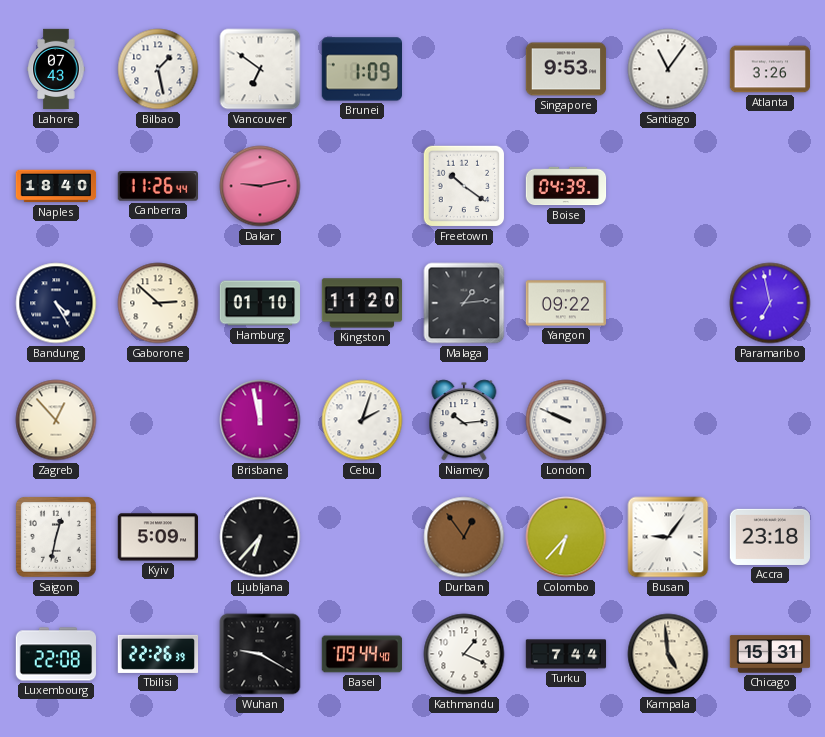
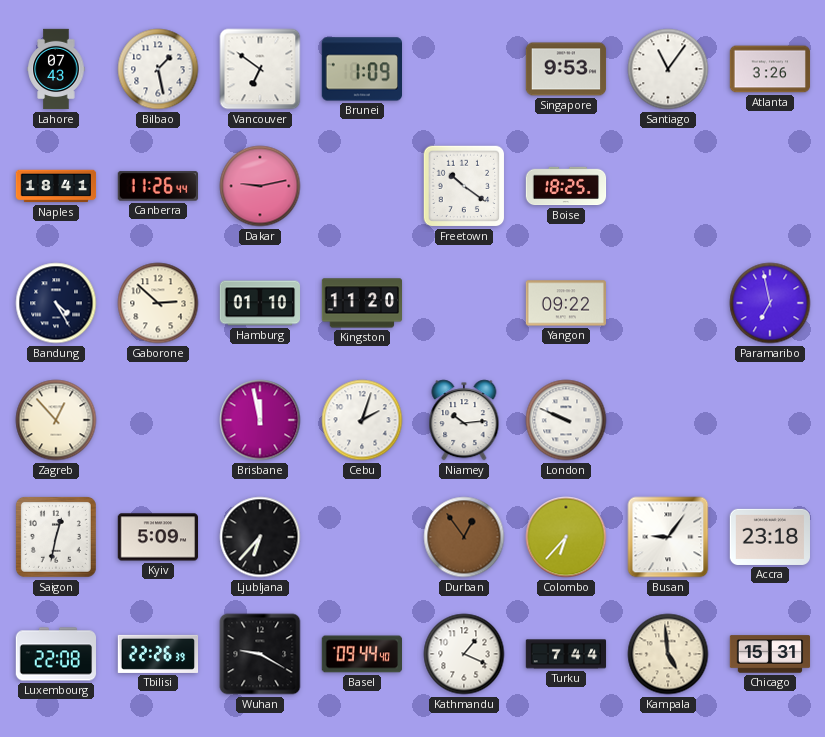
Naples: 18:40 -> 18:41
Boise: 04:39 -> 18:25
Malaga: 1:14 -> none
